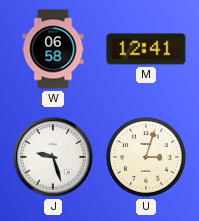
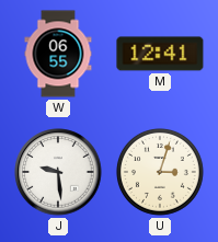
W: 06:58 -> 06:55
J: 9:27 -> 9:29
